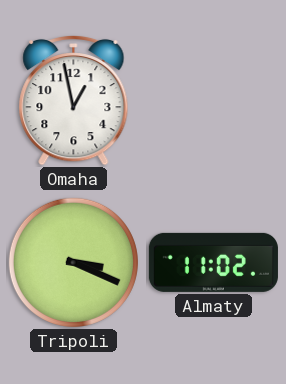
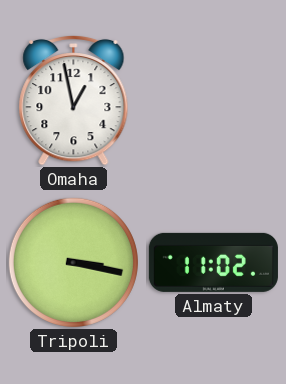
Tripoli: 3:19 -> 3:17
